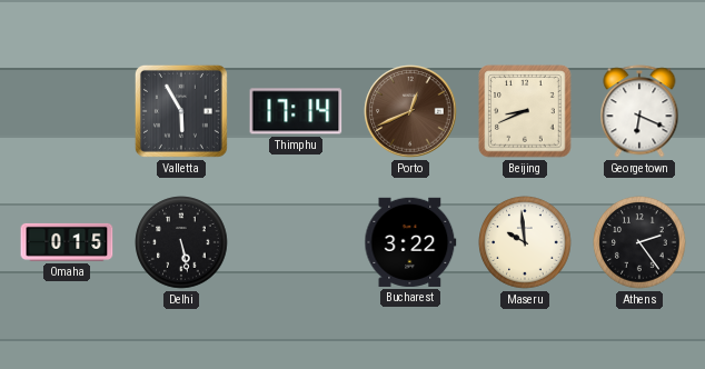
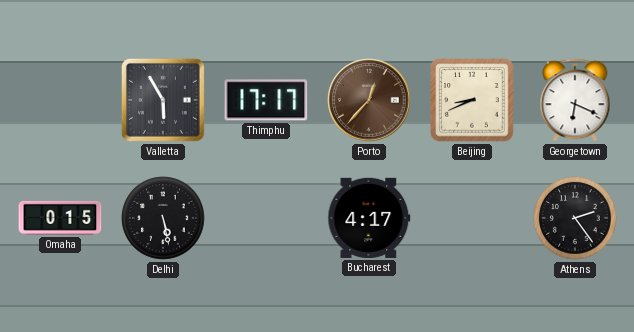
Thimphu: 17:14 -> 17:17
Porto: 12:41 -> 12:37
Bucharest: 3:22 -> 4:17
Maseru: 9:59 -> none
